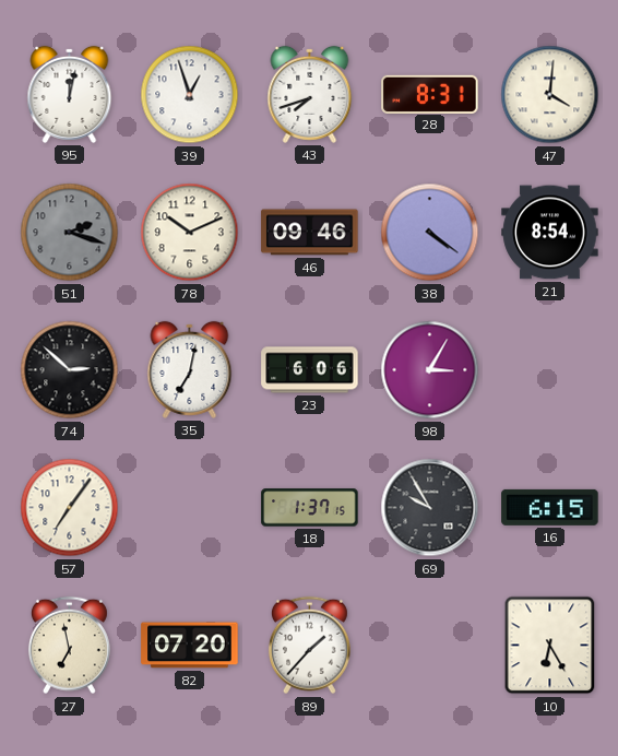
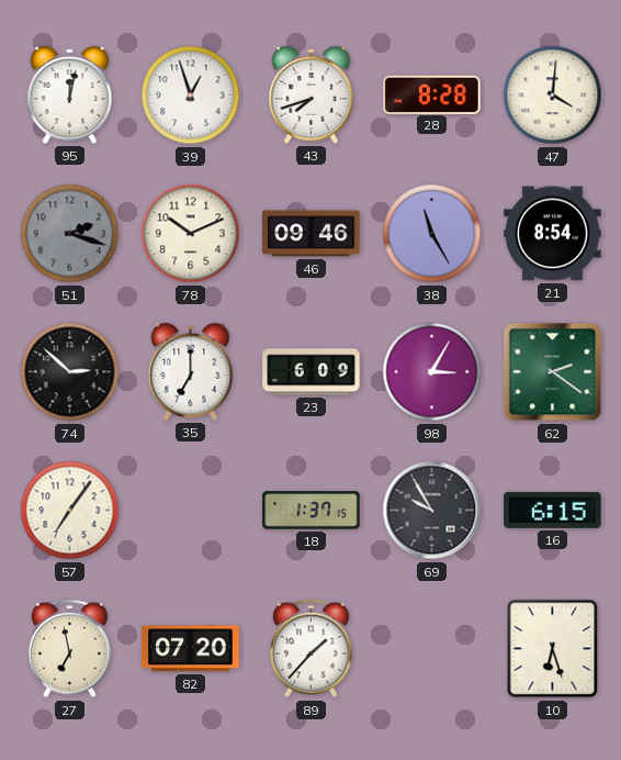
28: 8:31 -> 8:28
38: 4:21 -> 11:25
35: 7:02 -> 7:00
23: 6:06 -> 6:09
62: none -> 2:21
10: 6:25 -> 6:27
